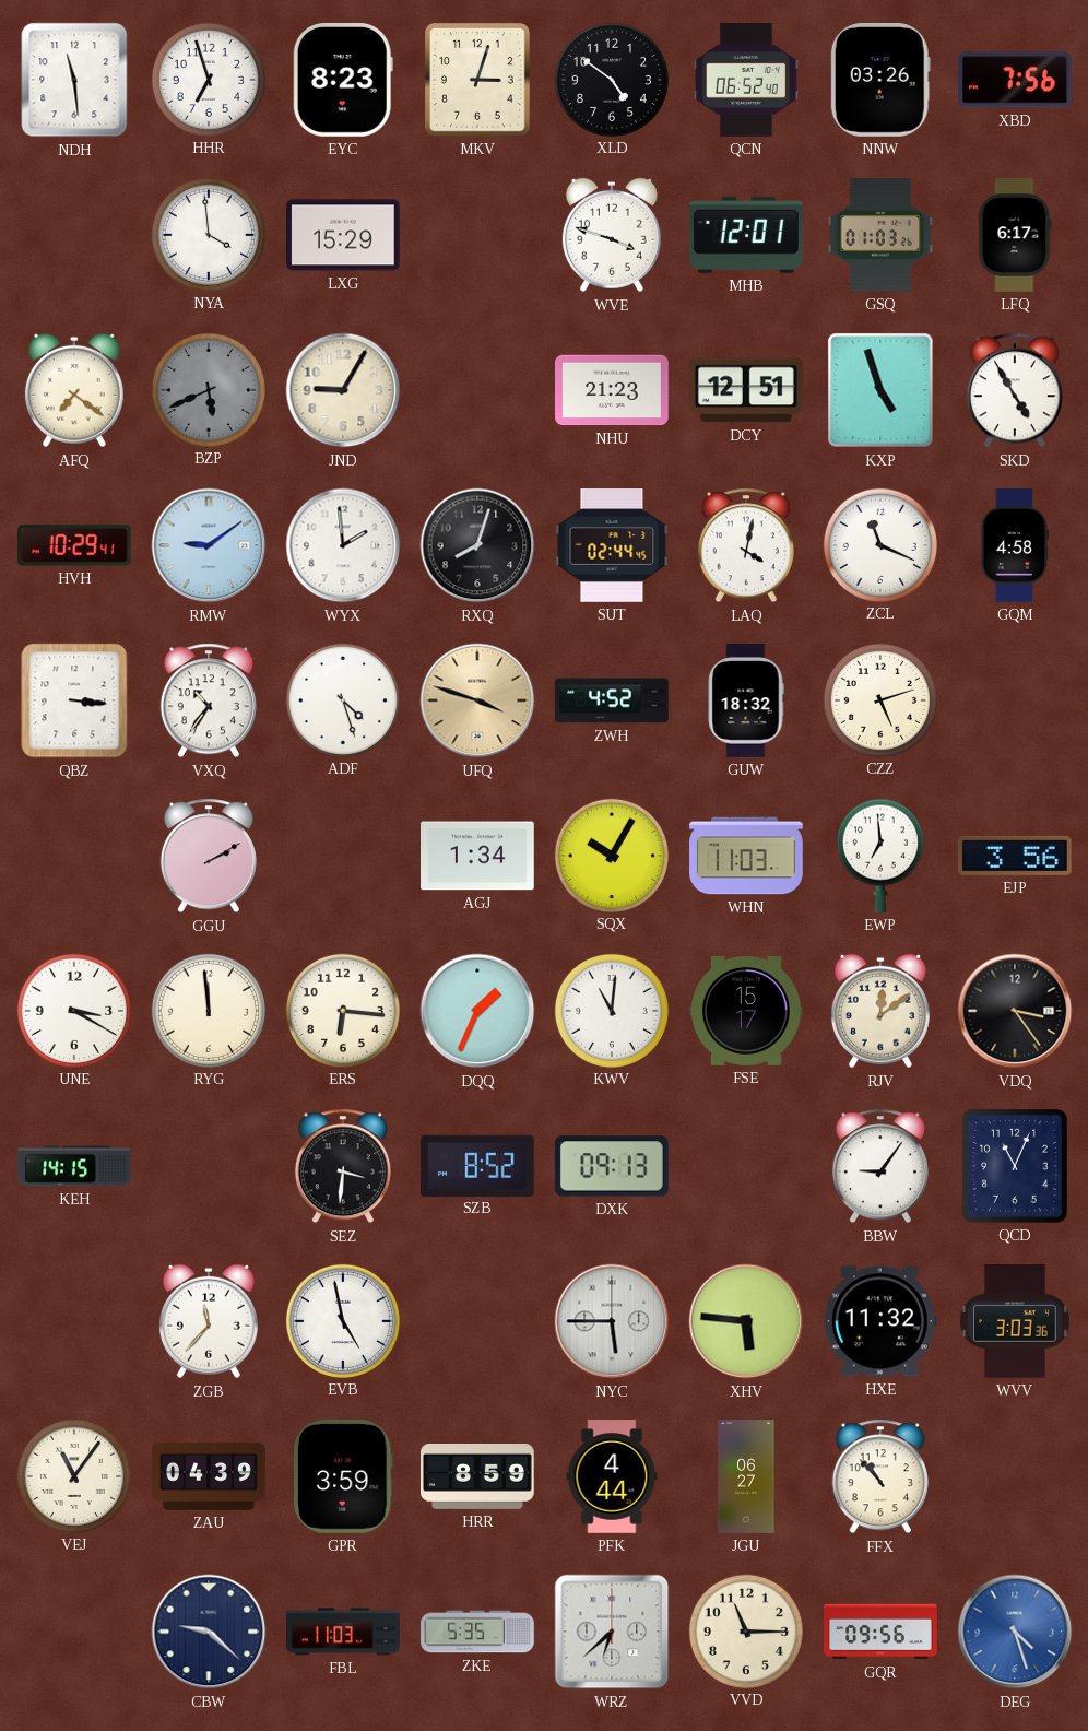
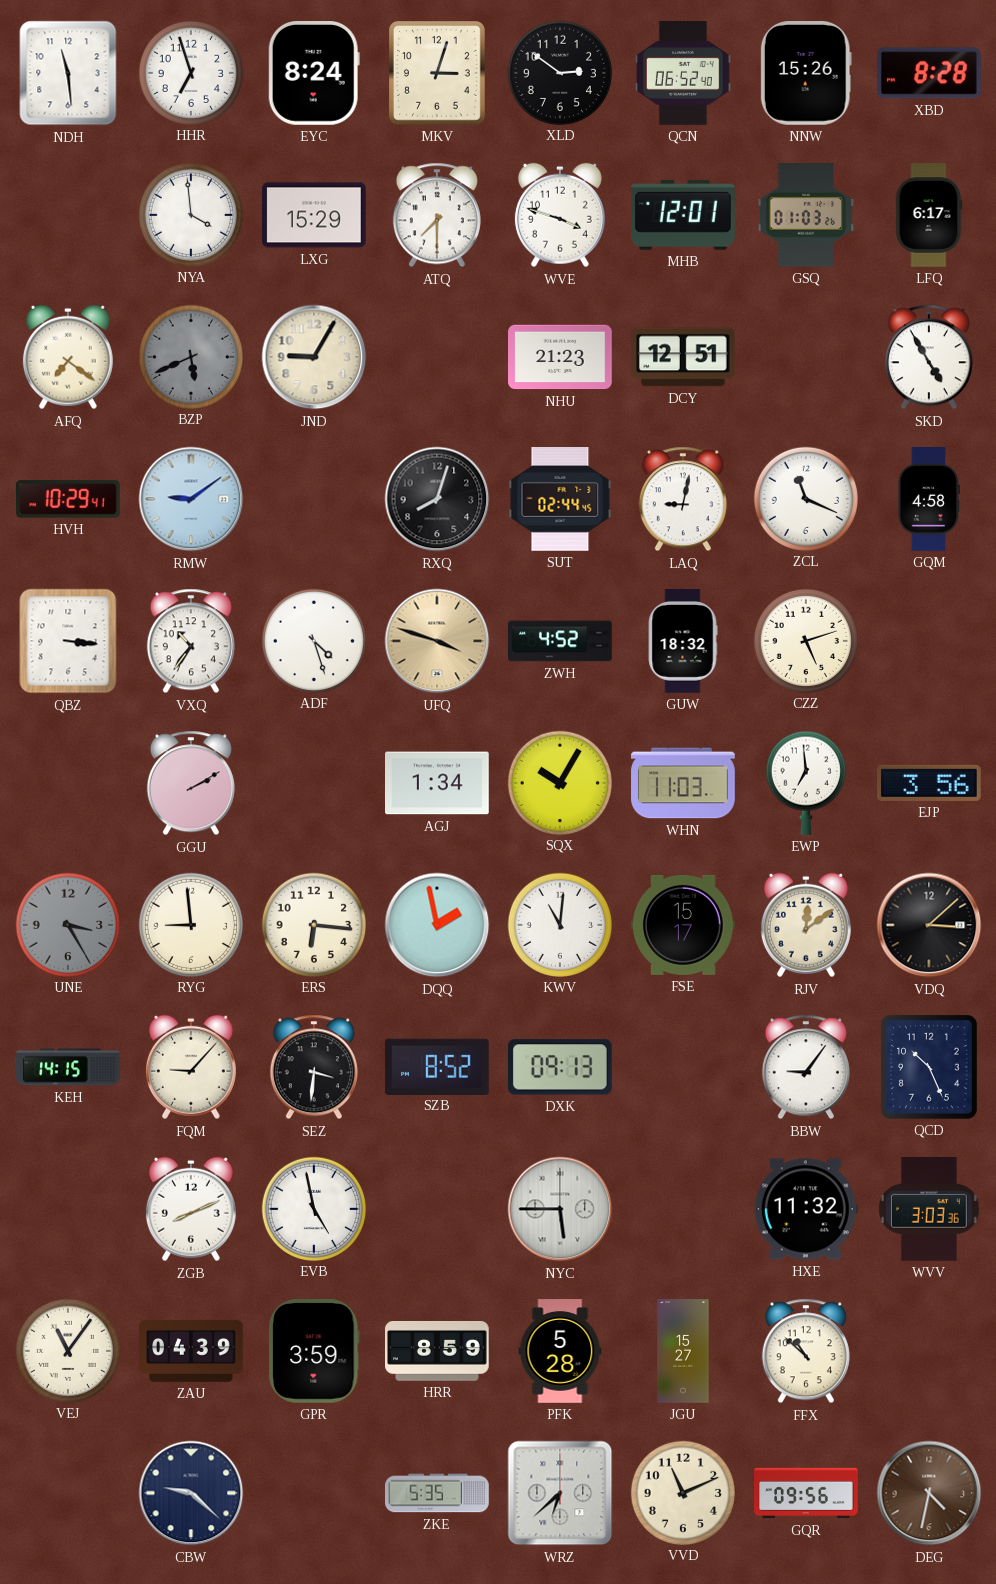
EYC: 8:23 -> 8:24
XLD: 4:51 -> 2:51
NNW: 03:26 -> 15:26
XBD: 7:56 -> 8:28
ATQ: none -> 7:30
KXP: 4:57 -> none
WYX: 1:59 -> none
LAQ: 4:02 -> 9:02
UNE: 3:20 -> 3:25
UNE dial: white -> grey
RYG: 11:59 -> 8:59
DQQ: 1:34 -> 1:58
VDQ: 3:24 -> 3:08
FQM: none -> 9:07
QCD: 11:04 -> 10:26
ZGB: 11:37 -> 8:11
XHV: 5:46 -> none
PFK: 4:44 -> 5:28
JGU: 06:27 -> 15:27
FFX: 10:53 -> 10:52
FBL: 11:03 -> none
VVD: 11:15 -> 11:11
DEG: 4:27 -> 4:32
DEG dial: blue -> brown
